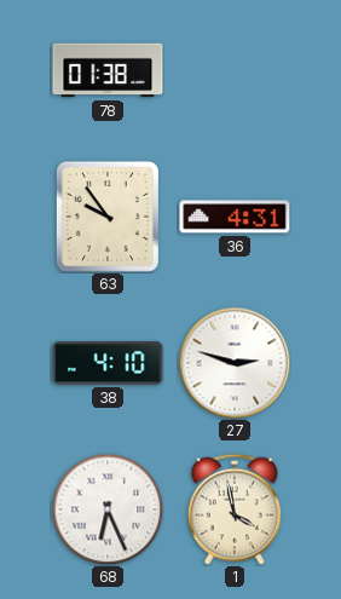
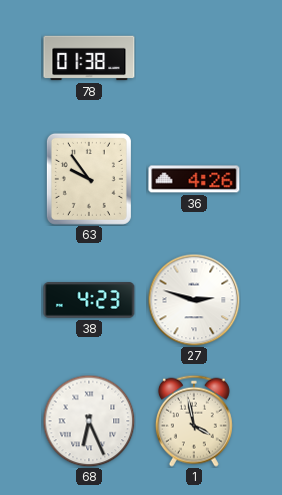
36: 4:31 -> 4:26
38: 4:10 -> 4:23
